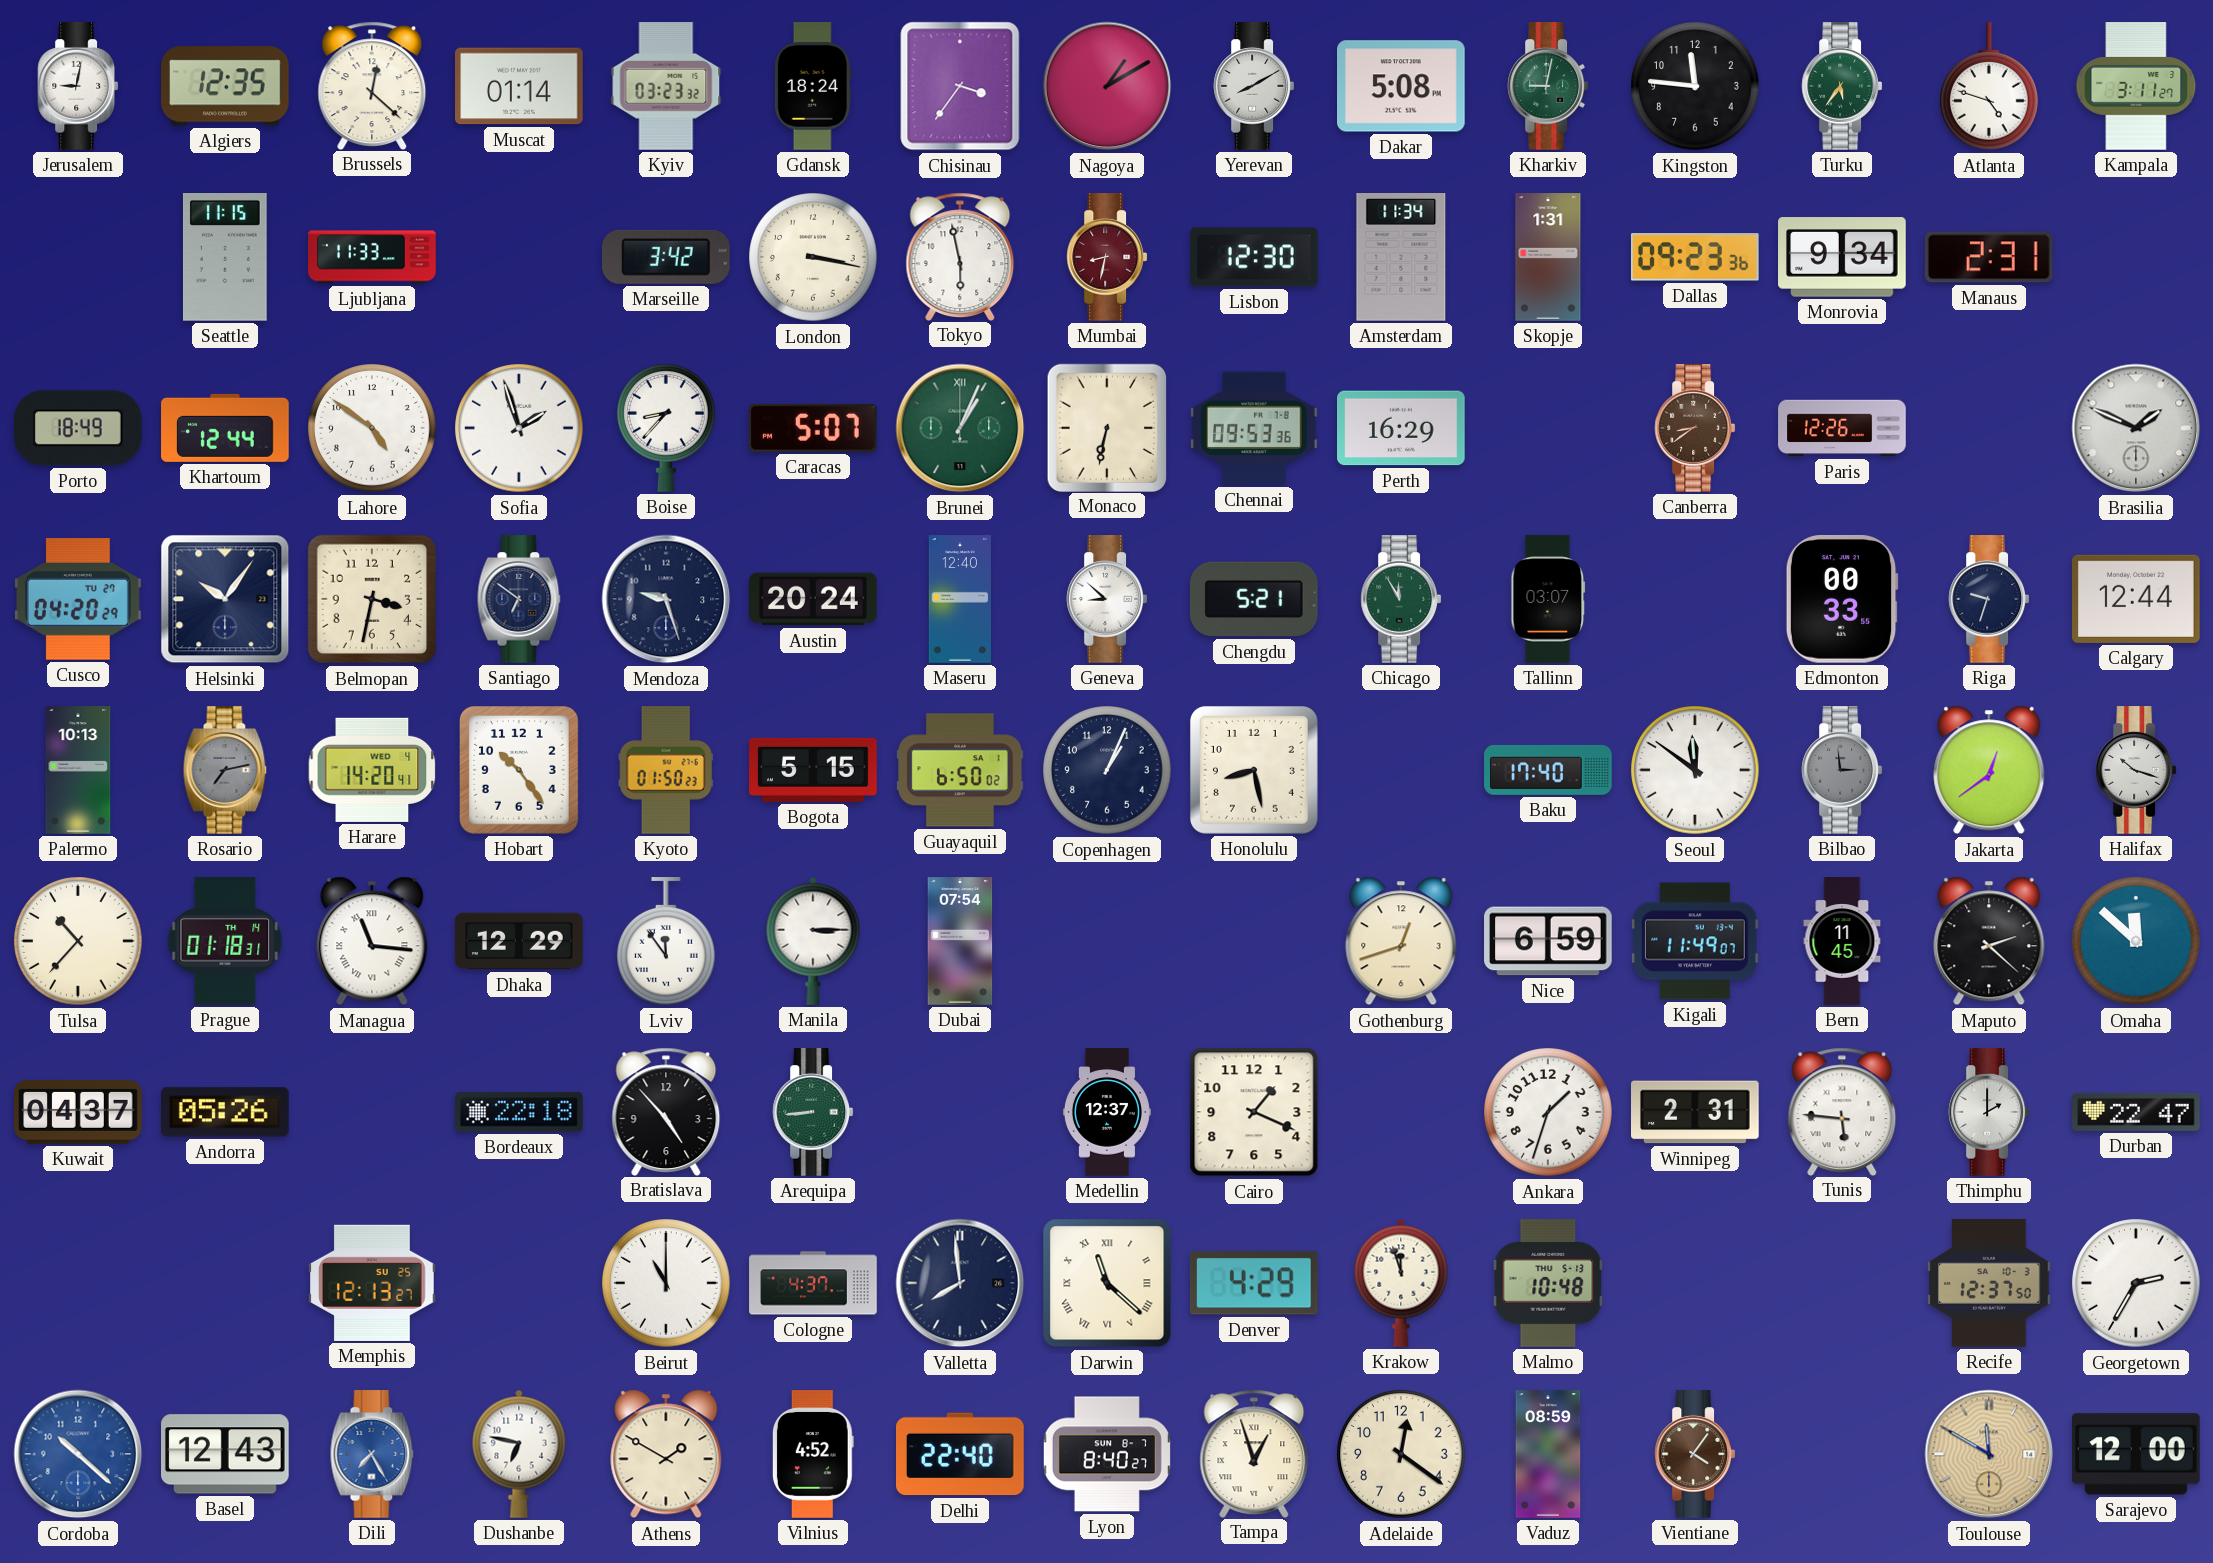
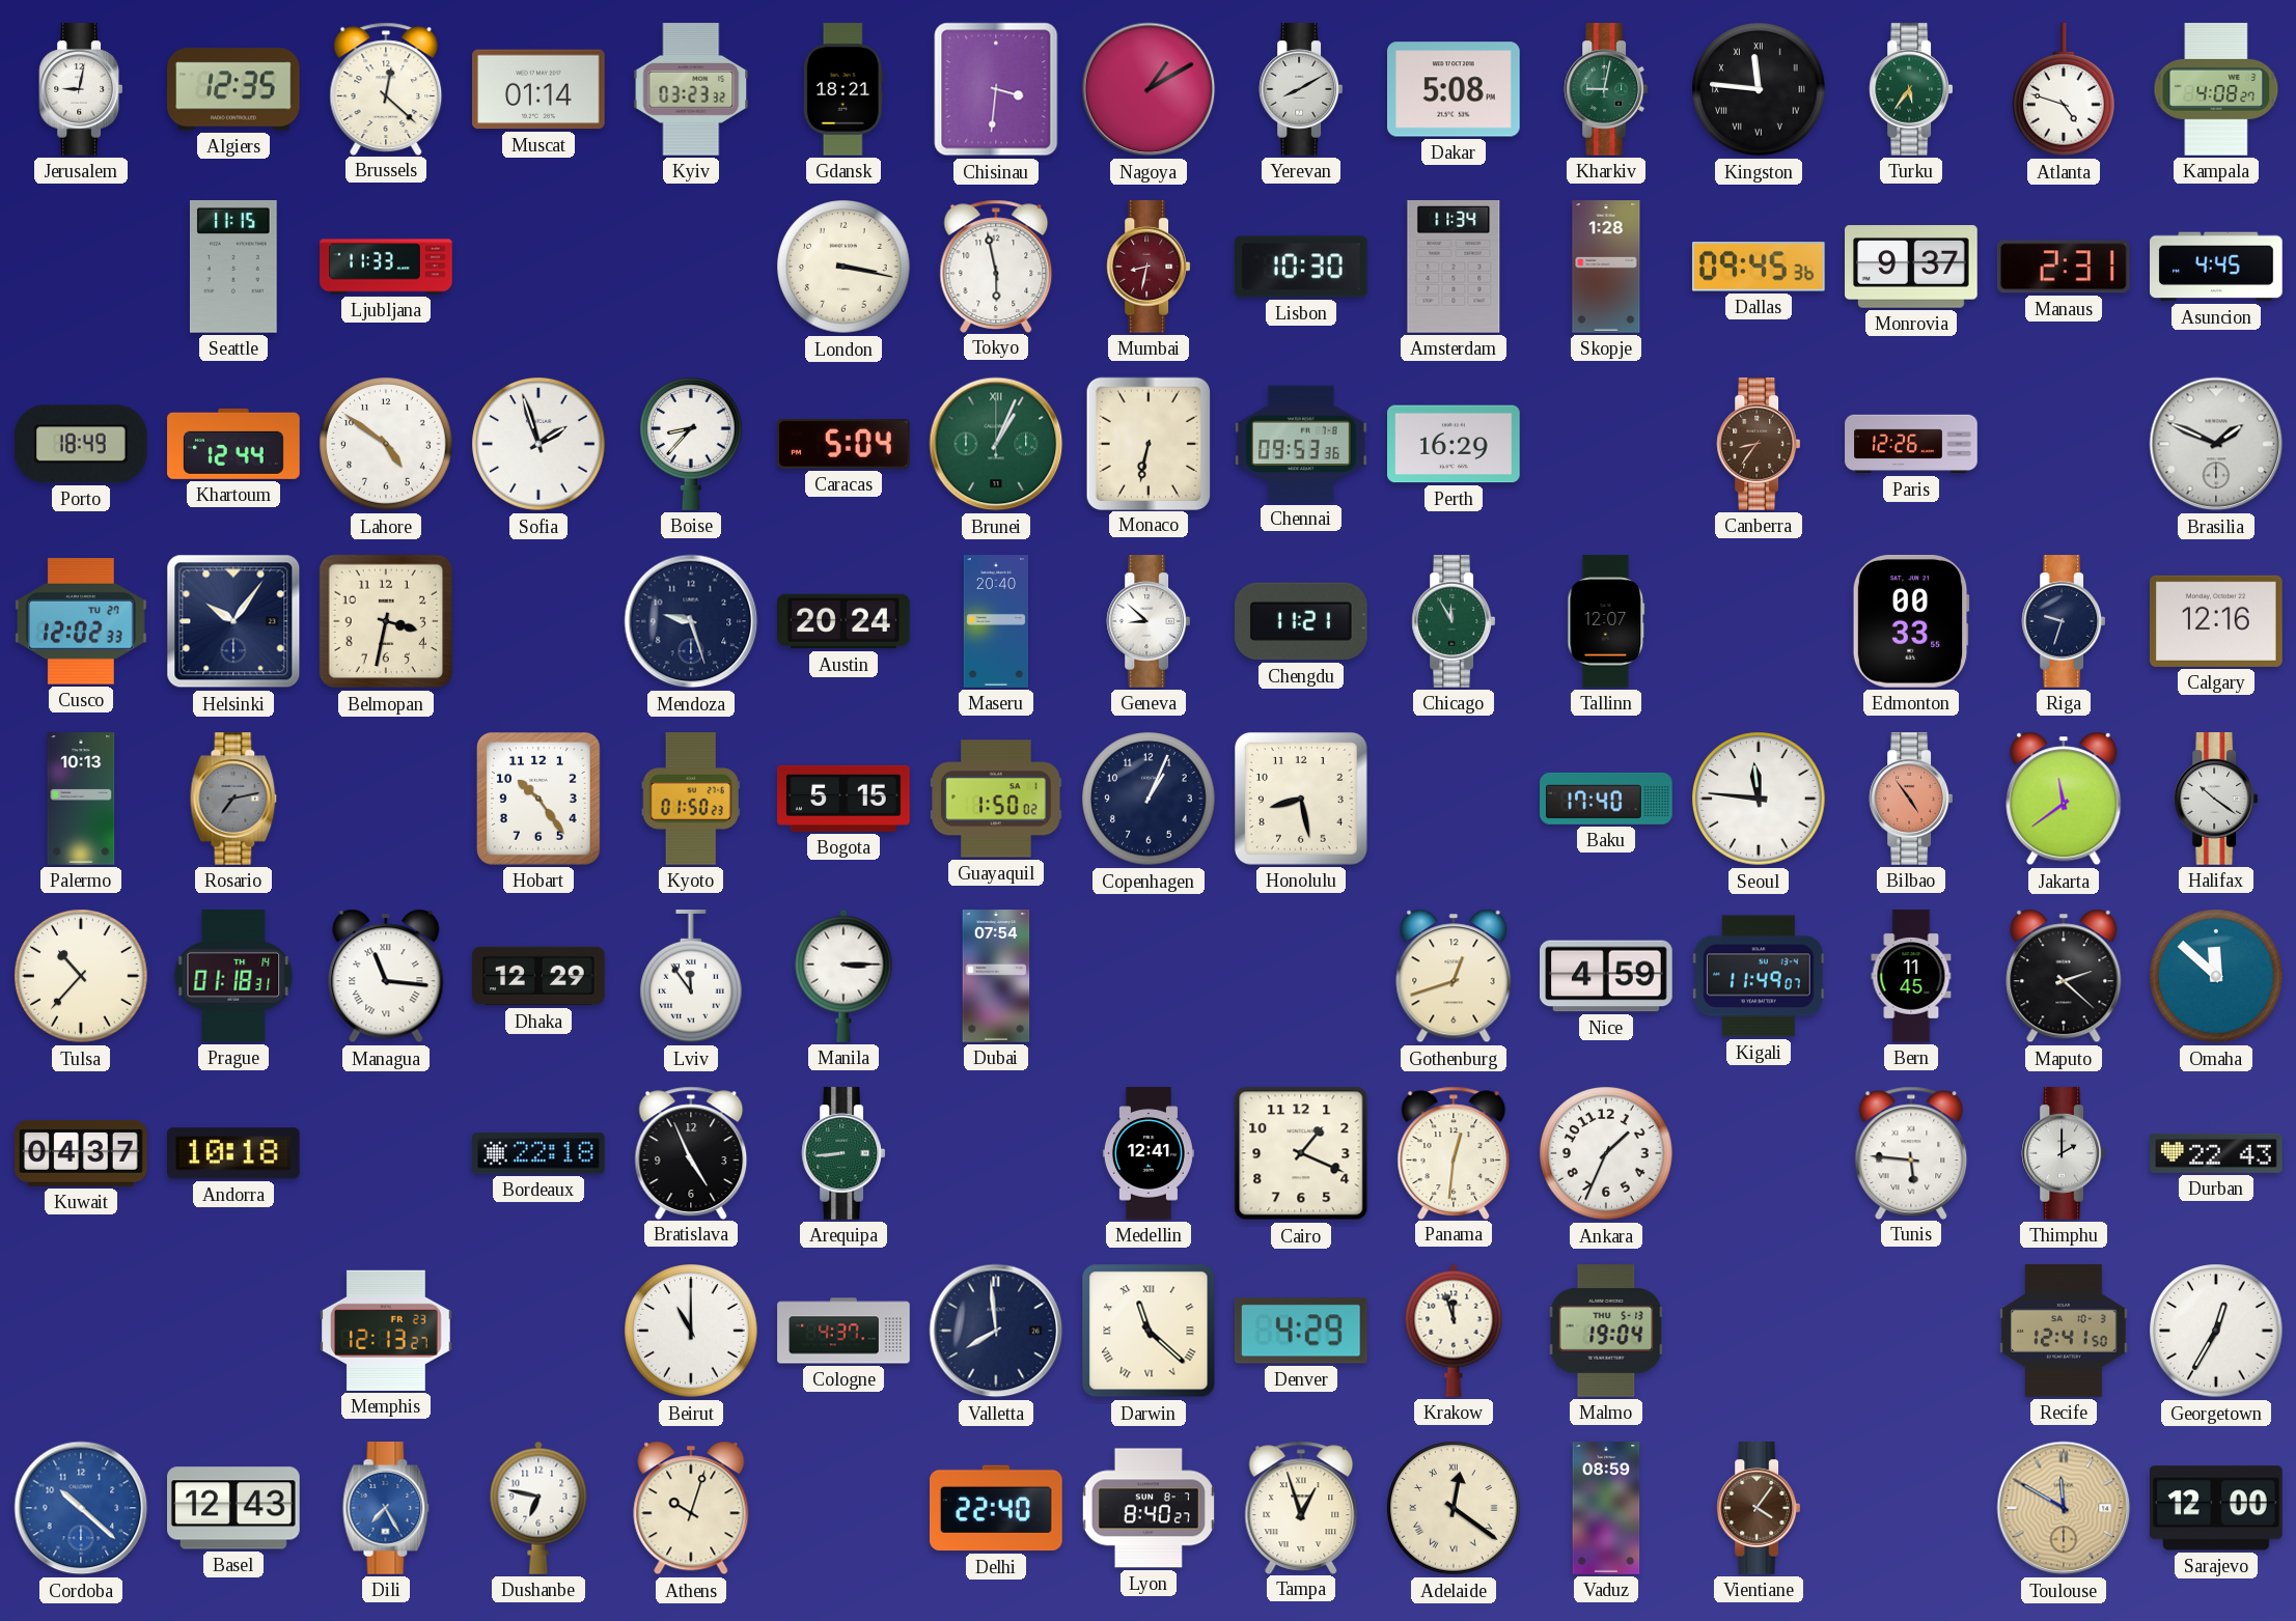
Gdansk: 18:24 -> 18:21
Chisinau: 3:36 -> 3:31
Kingston numerals: Arabic -> Roman
Kampala: 3:11 -> 4:08
Marseille: 3:42 -> none
Lisbon: 12:30 -> 10:30
Skopje: 1:31 -> 1:28
Dallas: 09:23 -> 09:45
Monrovia: 9:34 -> 9:37
Asuncion: none -> 4:45
Caracas: 5:07 -> 5:04
Canberra: 8:39 -> 8:36
Cusco: 04:20 -> 12:02
Santiago: 6:51 -> none
Maseru: 12:40 -> 20:40
Chengdu: 5:21 -> 11:21
Tallinn: 03:07 -> 12:07
Calgary: 12:44 -> 12:16
Harare: 14:20 -> none
Guayaquil: 6:50 -> 1:50
Seoul: 11:51 -> 11:46
Bilbao: 2:59 -> 4:54
Bilbao dial: grey -> salmon
Jakarta: 12:39 -> 11:39
Halifax: 10:18 -> 10:21
Nice: 6:59 -> 4:59
Andorra: 05:26 -> 10:18
Bratislava: 4:53 -> 4:56
Medellin: 12:37 -> 12:41
Panama: none -> 12:31
Ankara: 1:33 -> 1:34
Winnipeg: 2:31 -> none
Durban: 22:47 -> 22:43
Memphis date: SU 25 -> FR 23
Malmo: 10:48 -> 19:04
Recife: 12:37 -> 12:41
Georgetown: 2:35 -> 12:35
Athens: 1:50 -> 10:03
Vilnius: 4:52 -> none
Adelaide numerals: Arabic -> Roman
